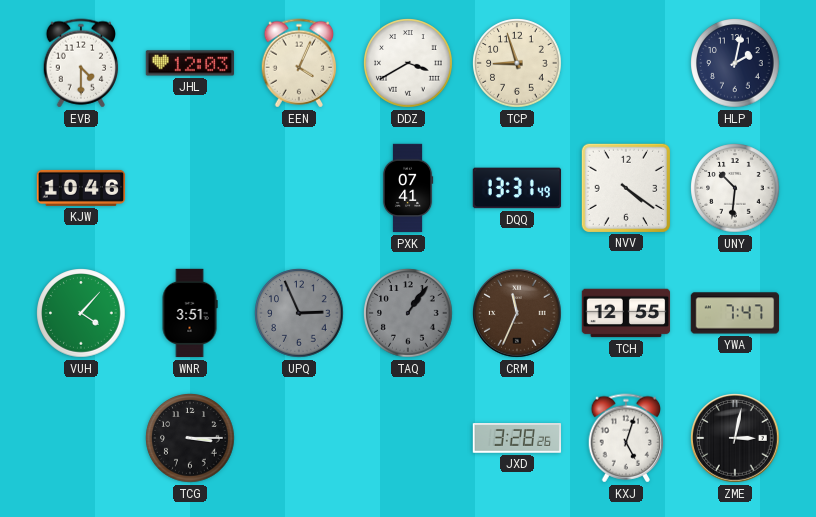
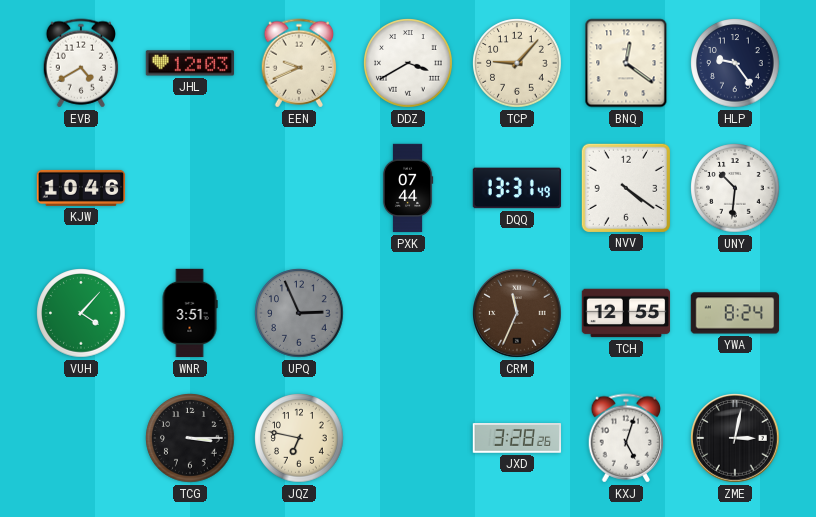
EVB: 4:30 -> 4:40
EEN: 4:04 -> 9:41
TCP: 8:57 -> 9:07
BNQ: none -> 12:21
HLP: 2:02 -> 9:24
PXK: 07:41 -> 07:44
TAQ: 1:06 -> none
YWA: 7:47 -> 8:24
JQZ: none -> 6:47
